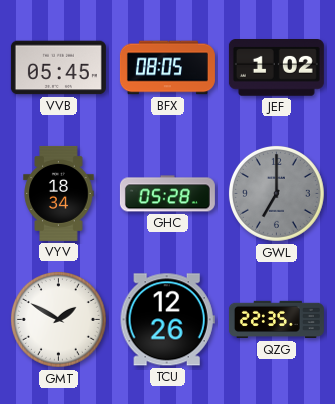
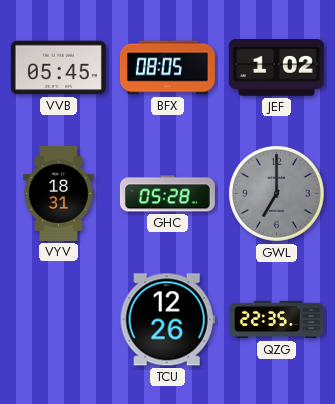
VYV: 18:34 -> 18:31
GMT: 1:50 -> none
